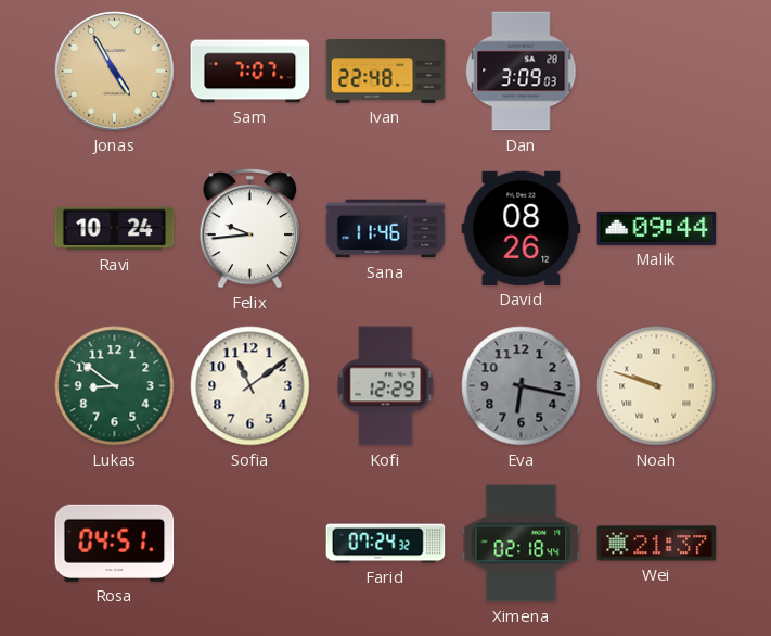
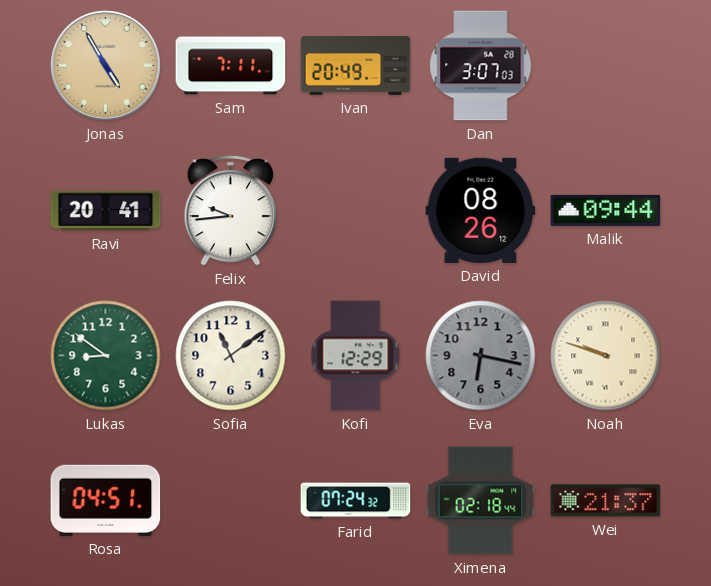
Sam: 7:07 -> 7:11
Ivan: 22:48 -> 20:49
Dan: 3:09 -> 3:07
Ravi: 10:24 -> 20:41
Sana: 11:46 -> none
